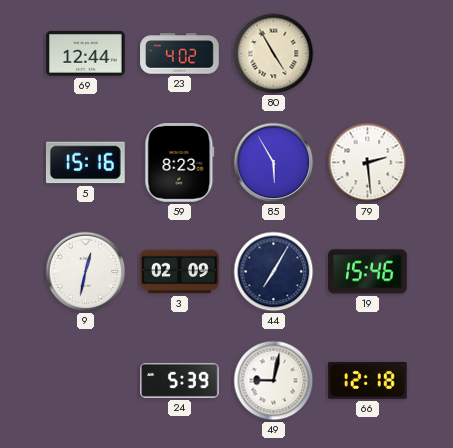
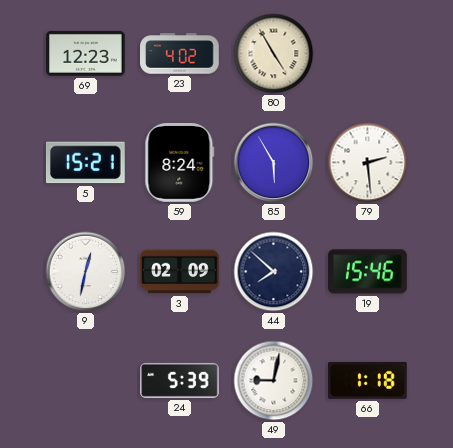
69: 12:44 -> 12:23
5: 15:16 -> 15:21
59: 8:23 -> 8:24
44: 7:05 -> 7:52
66: 12:18 -> 1:18
